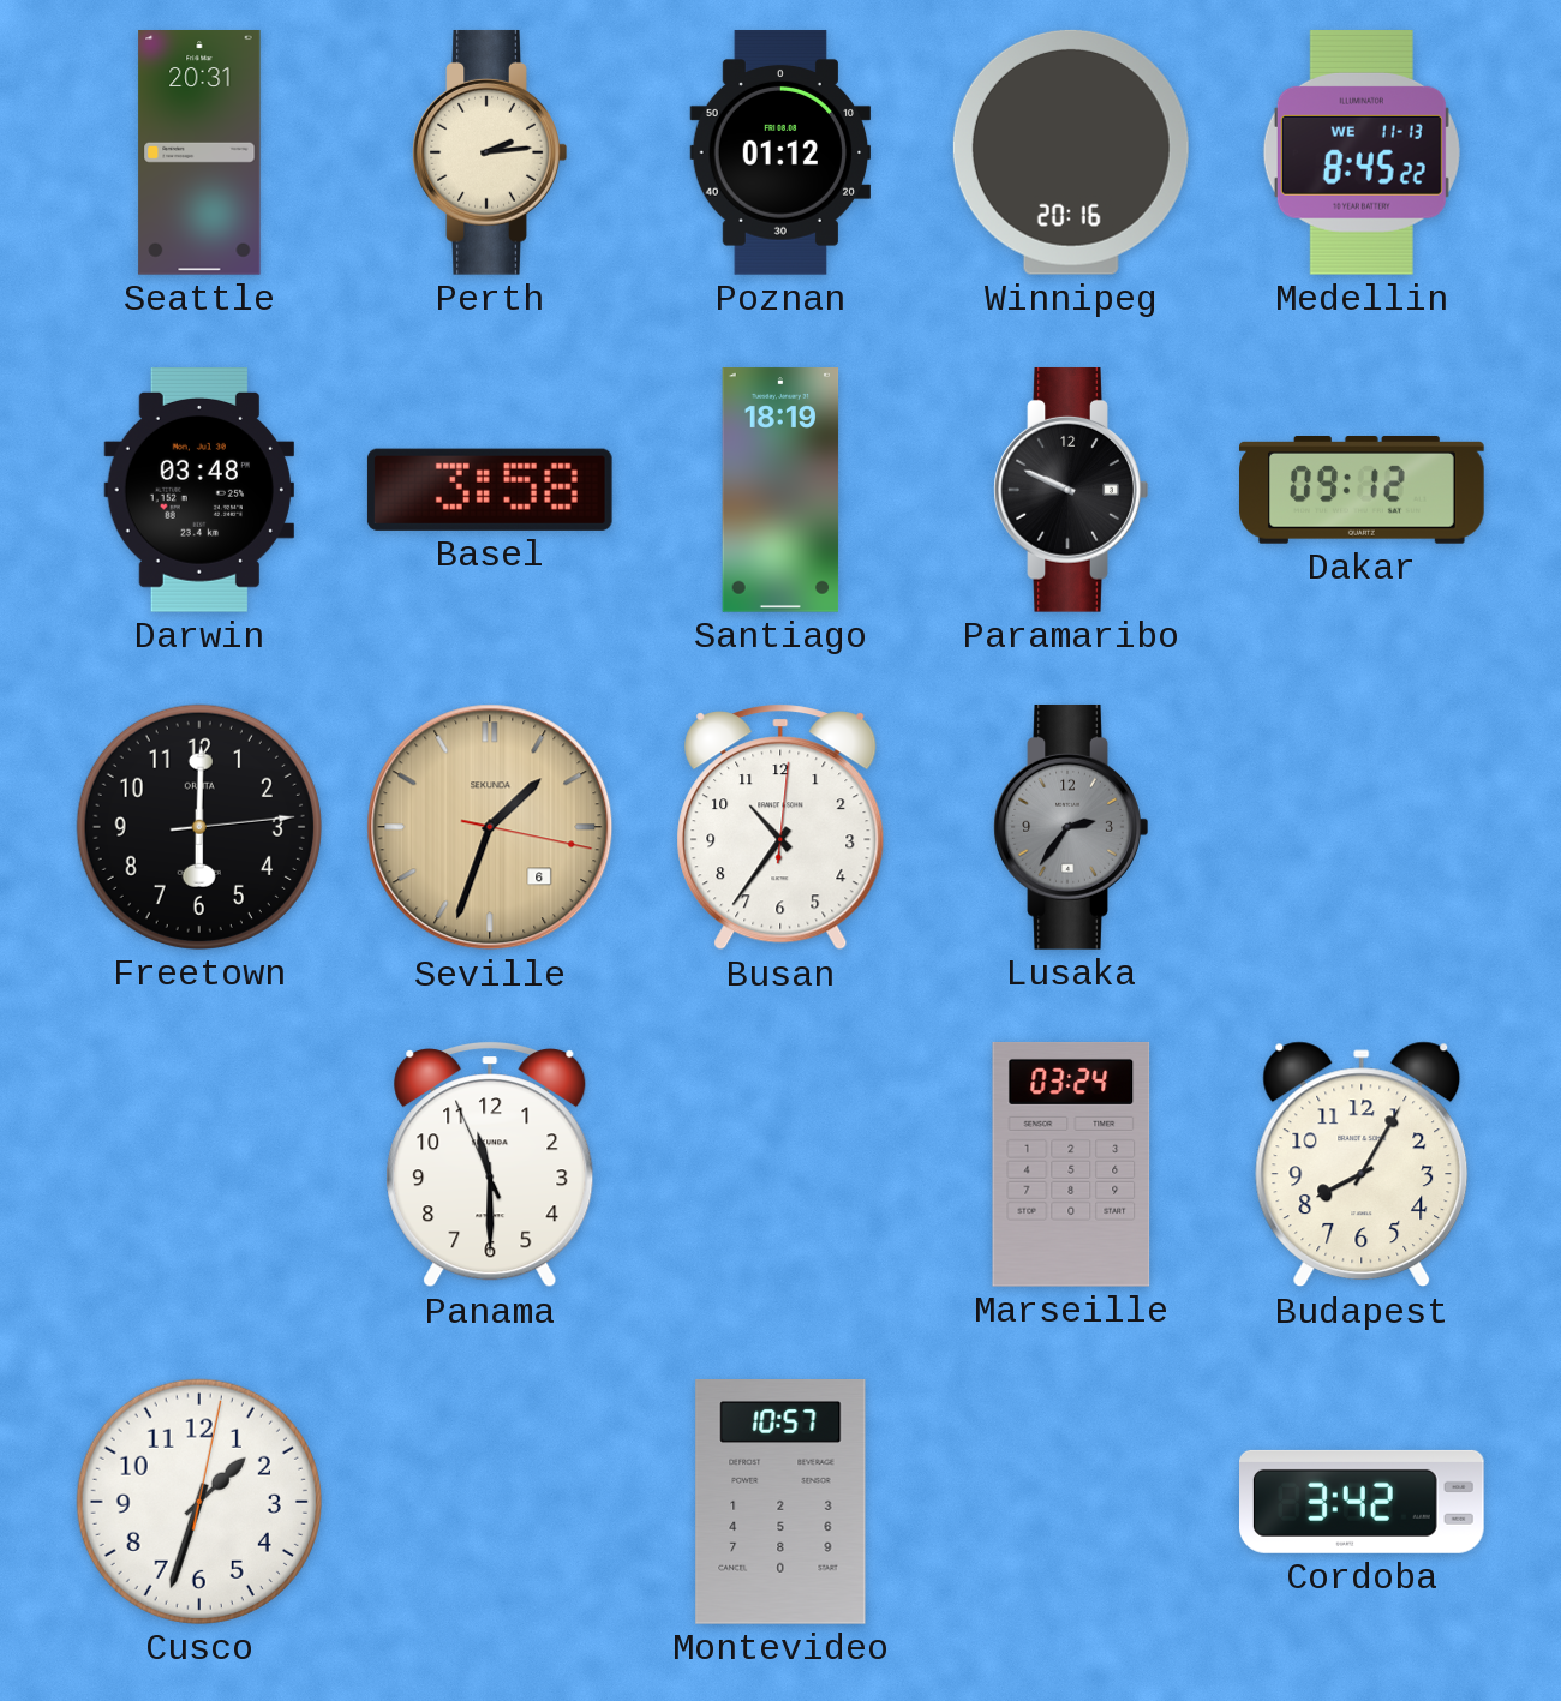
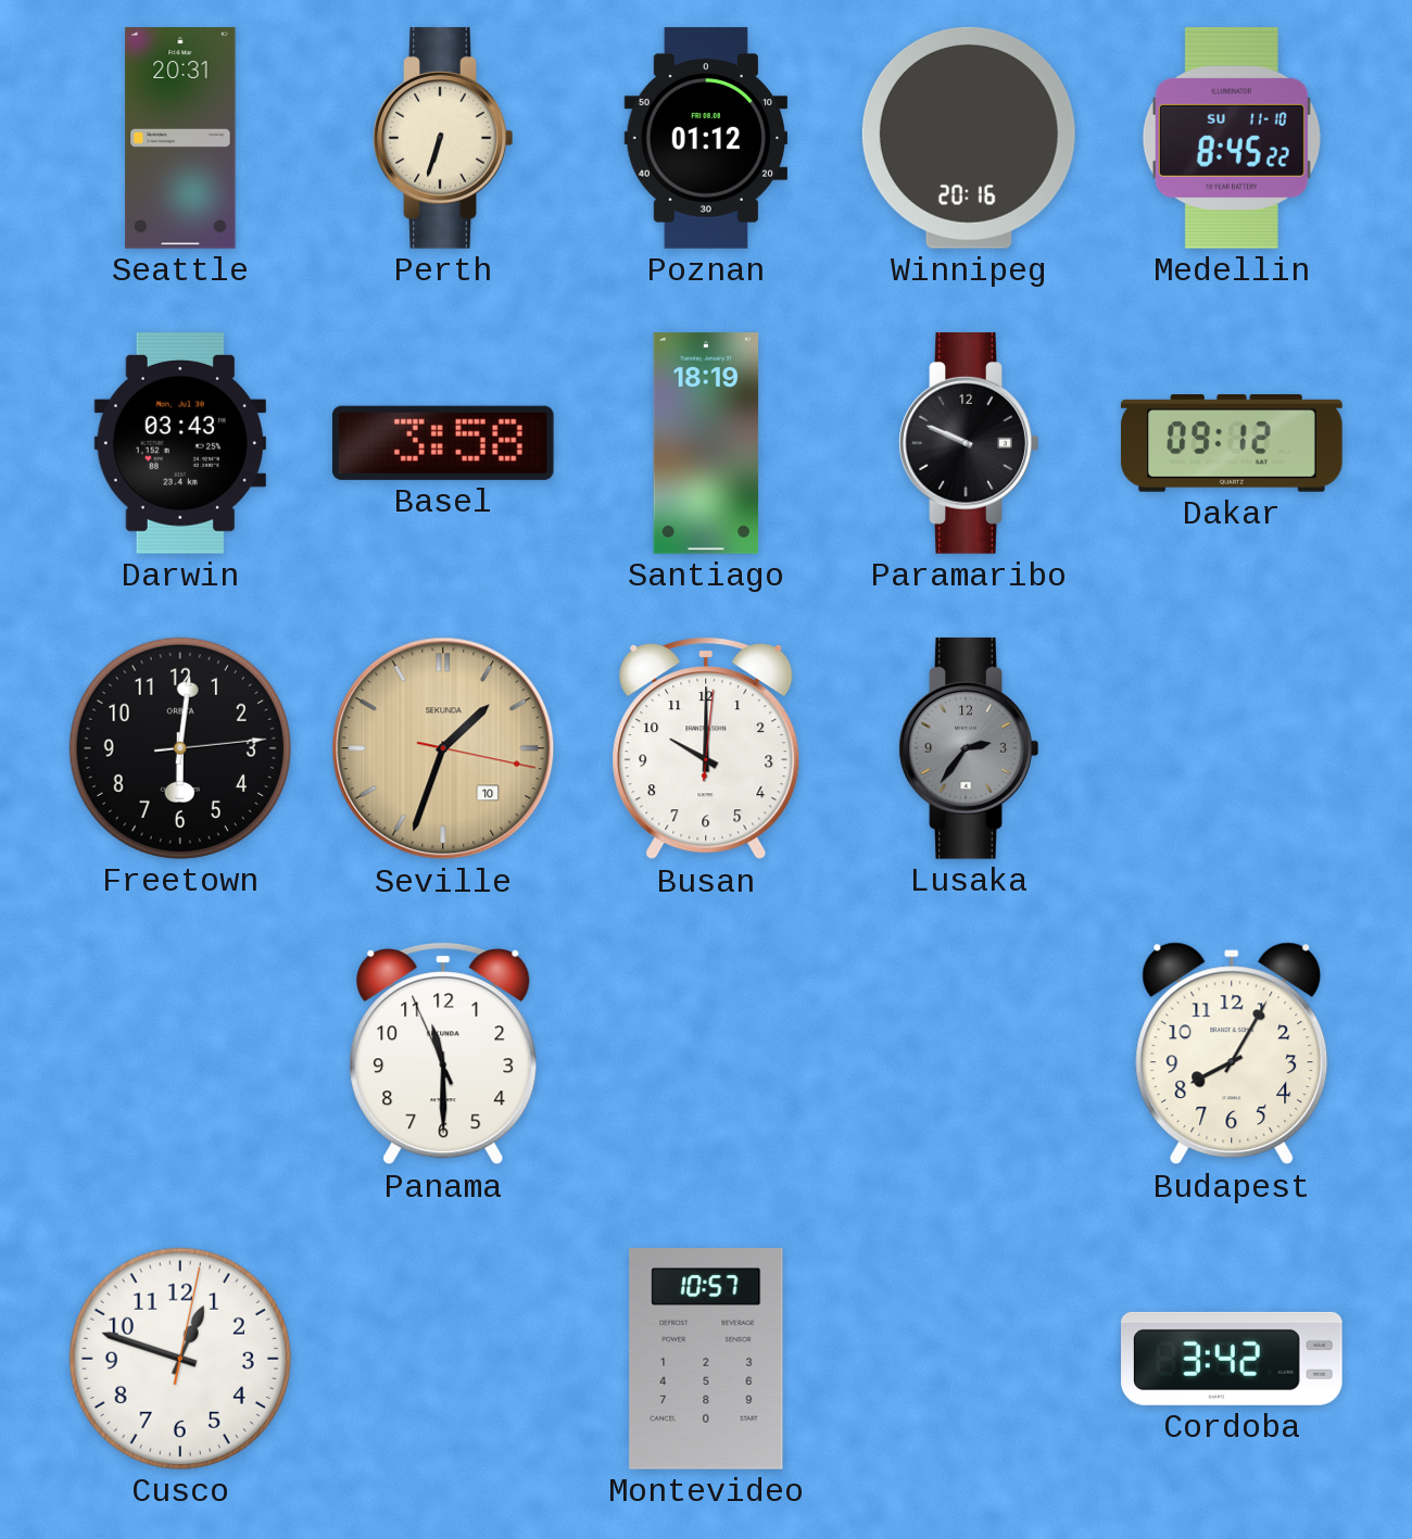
Perth: 2:14 -> 6:33
Medellin date: WE 11-13 -> SU 11-10
Darwin: 03:48 -> 03:43
Freetown: 6:00 -> 6:01
Seville date: 6 -> 10
Busan: 10:36 -> 10:00
Marseille: 03:24 -> none
Cusco: 1:33 -> 12:48
